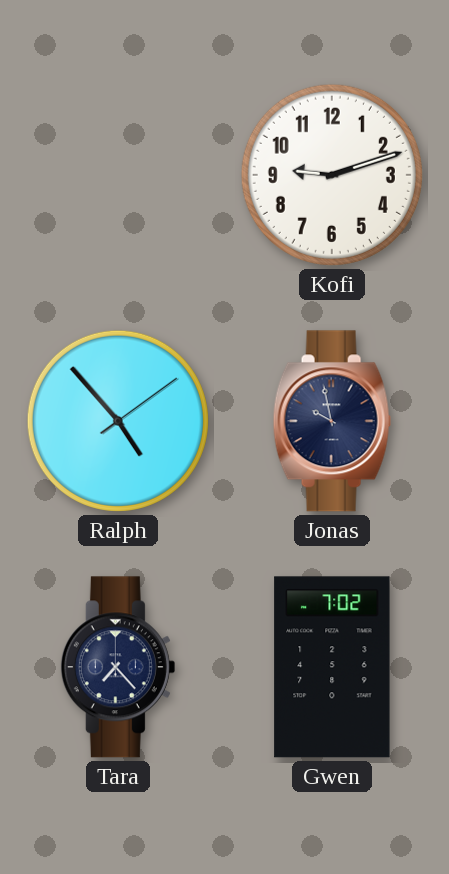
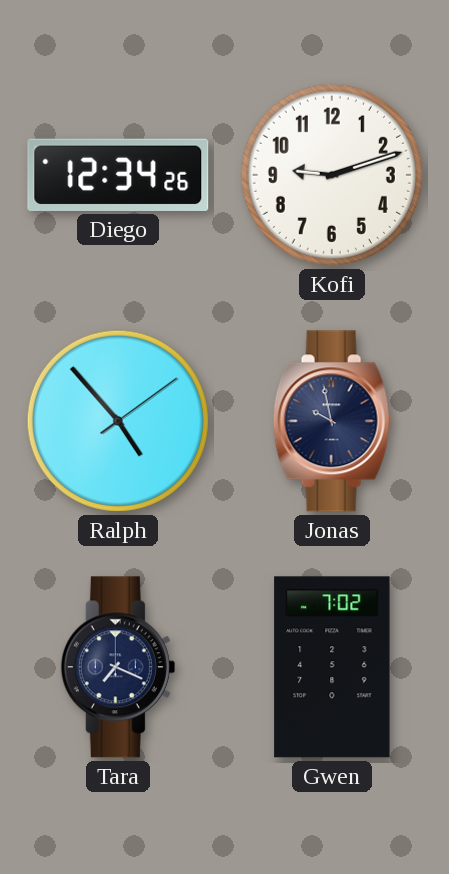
Diego: none -> 12:34
Tara: 7:23 -> 7:19
